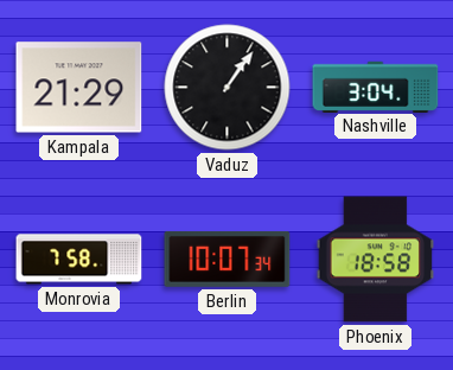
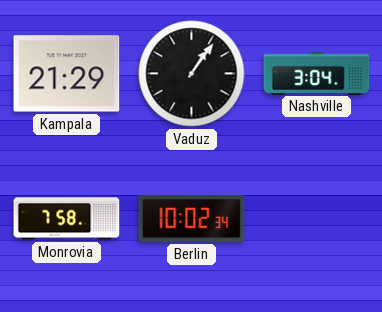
Berlin: 10:07 -> 10:02
Phoenix: 18:58 -> none
